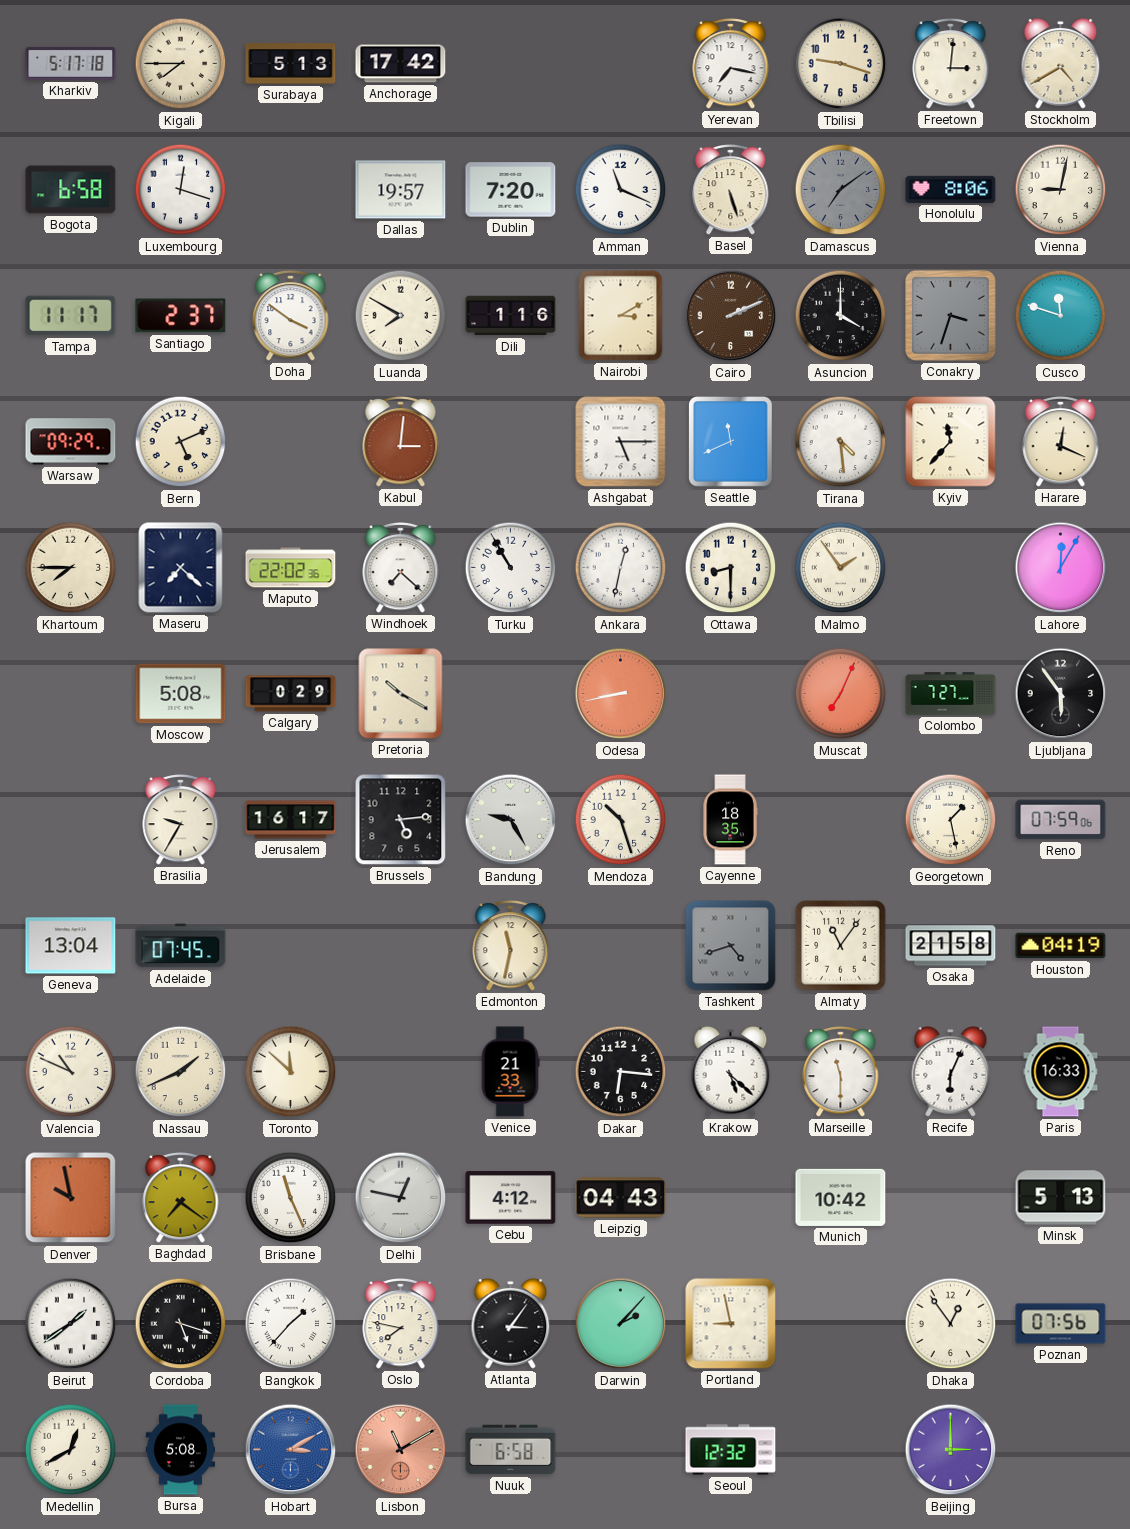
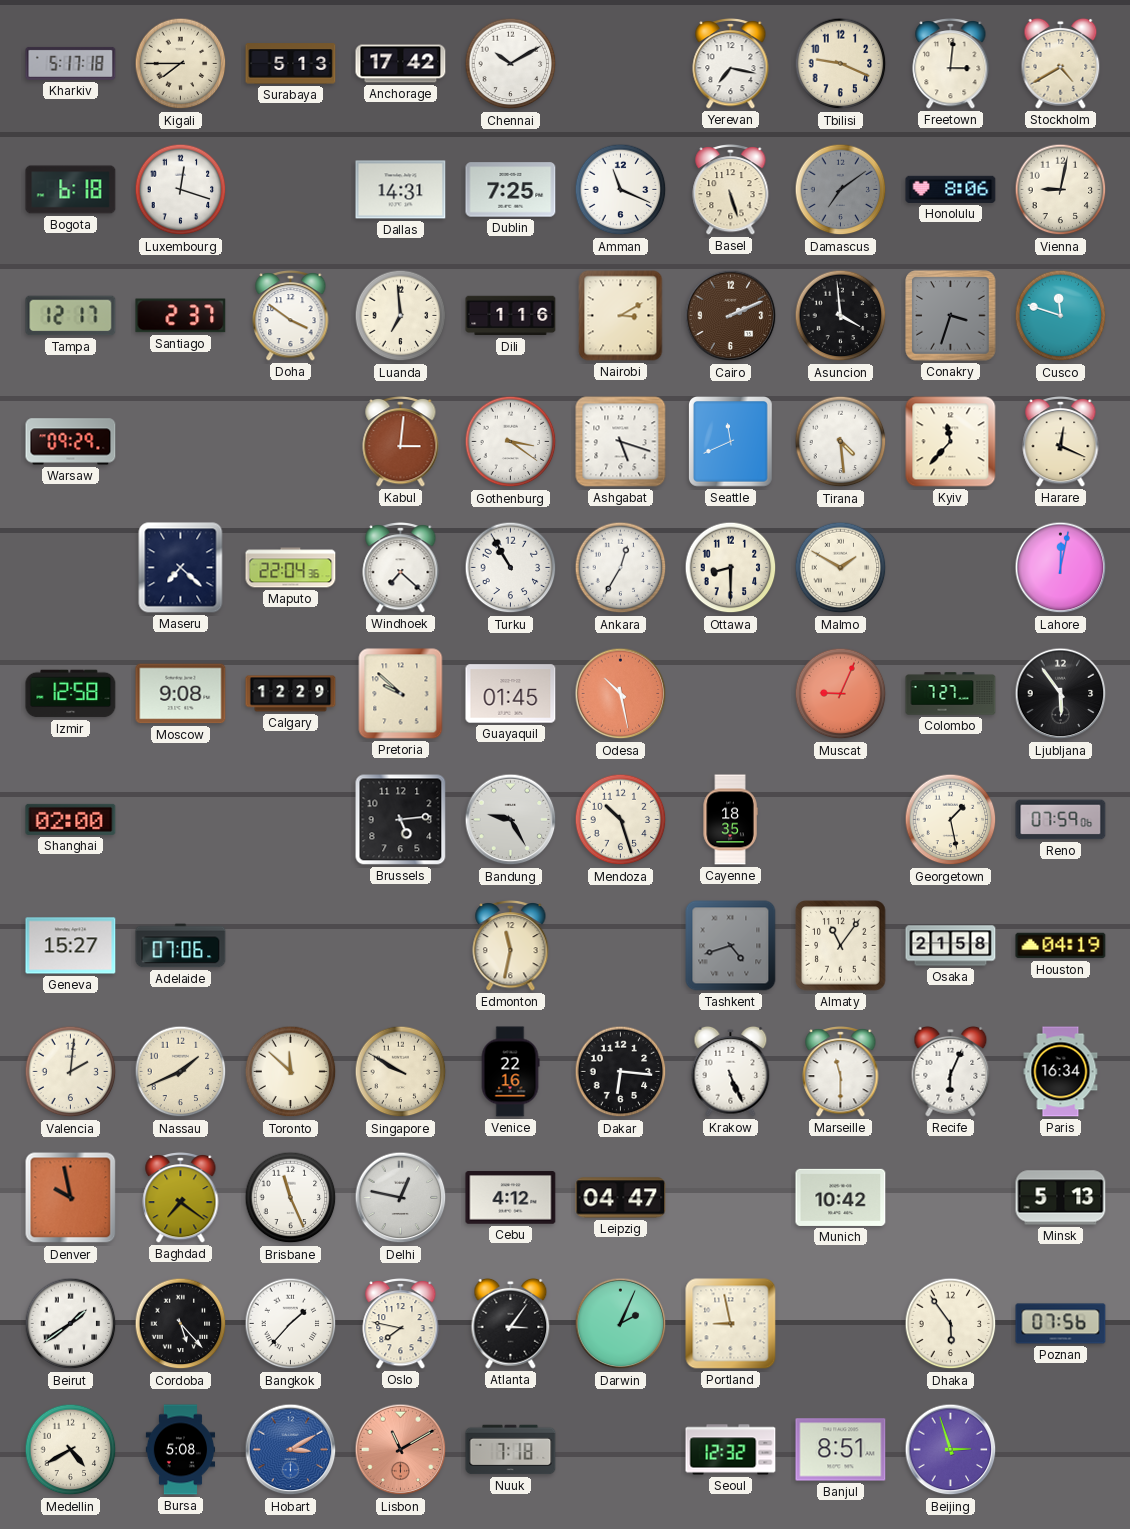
Chennai: none -> 10:10
Tbilisi: 9:18 -> 9:19
Bogota: 6:58 -> 6:18
Dallas: 19:57 -> 14:31
Dublin: 7:20 -> 7:25
Tampa: 11:17 -> 12:17
Luanda: 7:50 -> 6:59
Asuncion: 4:00 -> 3:59
Bern: 5:11 -> none
Gothenburg: none -> 3:21
Ashgabat: 5:15 -> 5:18
Khartoum: 7:45 -> none
Maputo: 22:02 -> 22:04
Ankara: 12:32 -> 12:35
Malmo: 1:54 -> 1:50
Lahore: 12:05 -> 12:02
Izmir: none -> 12:58
Moscow: 5:08 -> 9:08
Calgary: 0:29 -> 12:29
Pretoria: 10:20 -> 9:52
Guayaquil: none -> 01:45
Odesa: 8:43 -> 10:28
Muscat: 7:04 -> 9:04
Shanghai: none -> 02:00
Brasilia: 9:35 -> none
Jerusalem: 16:17 -> none
Geneva: 13:04 -> 15:27
Adelaide: 07:45 -> 07:06
Valencia: 10:49 -> 2:01
Singapore: none -> 9:50
Venice: 21:33 -> 22:16
Krakow: 5:22 -> 5:26
Paris: 16:33 -> 16:34
Leipzig: 04:43 -> 04:47
Cordoba: 5:18 -> 5:23
Darwin: 2:07 -> 2:04
Dhaka: 12:54 -> 5:54
Medellin: 12:40 -> 4:40
Nuuk: 6:58 -> 7:18
Banjul: none -> 8:51
Beijing: 3:00 -> 2:57
